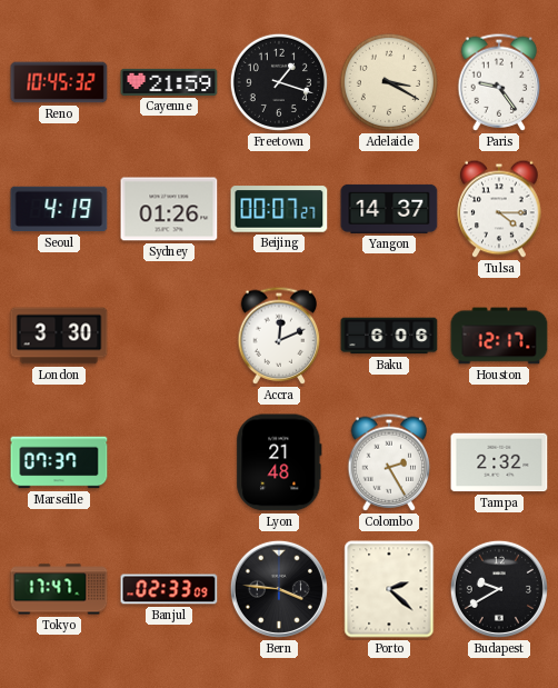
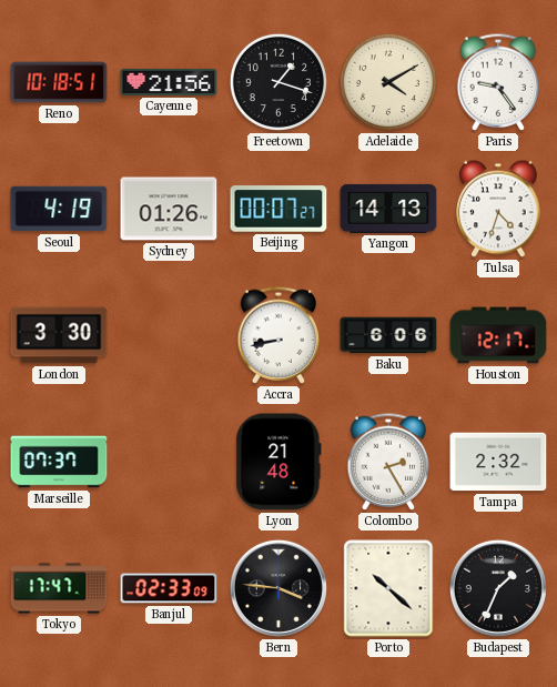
Reno: 10:45 -> 10:18
Cayenne: 21:59 -> 21:56
Adelaide: 3:20 -> 4:10
Yangon: 14:37 -> 14:13
Tulsa: 4:15 -> 4:33
Accra: 12:11 -> 8:43
Porto: 2:22 -> 10:22
Budapest: 9:40 -> 1:34
